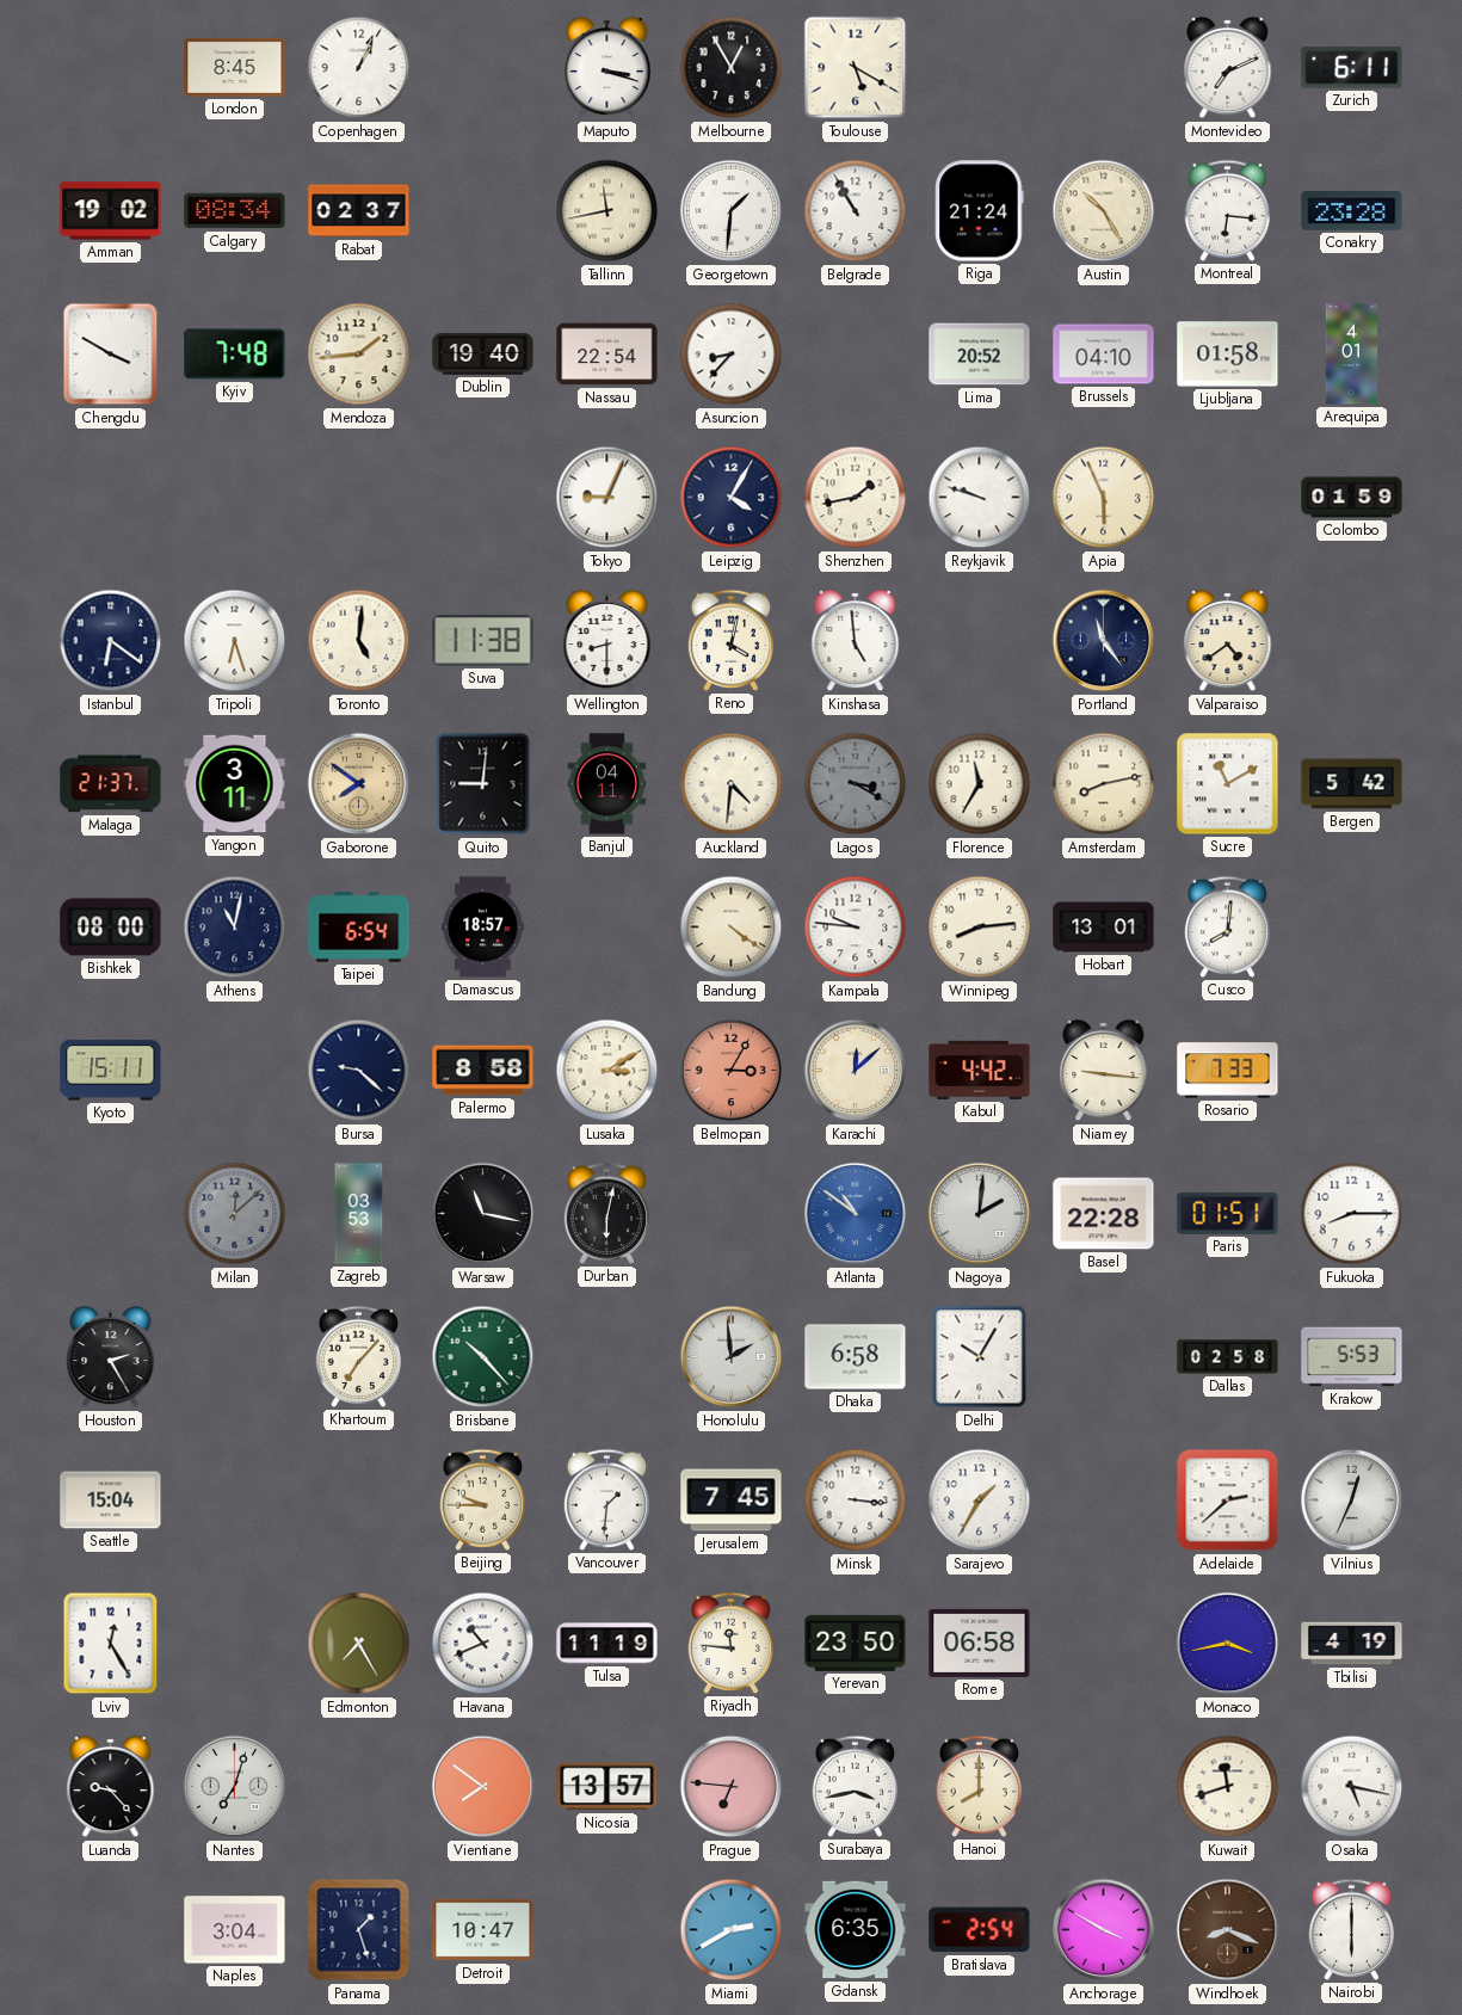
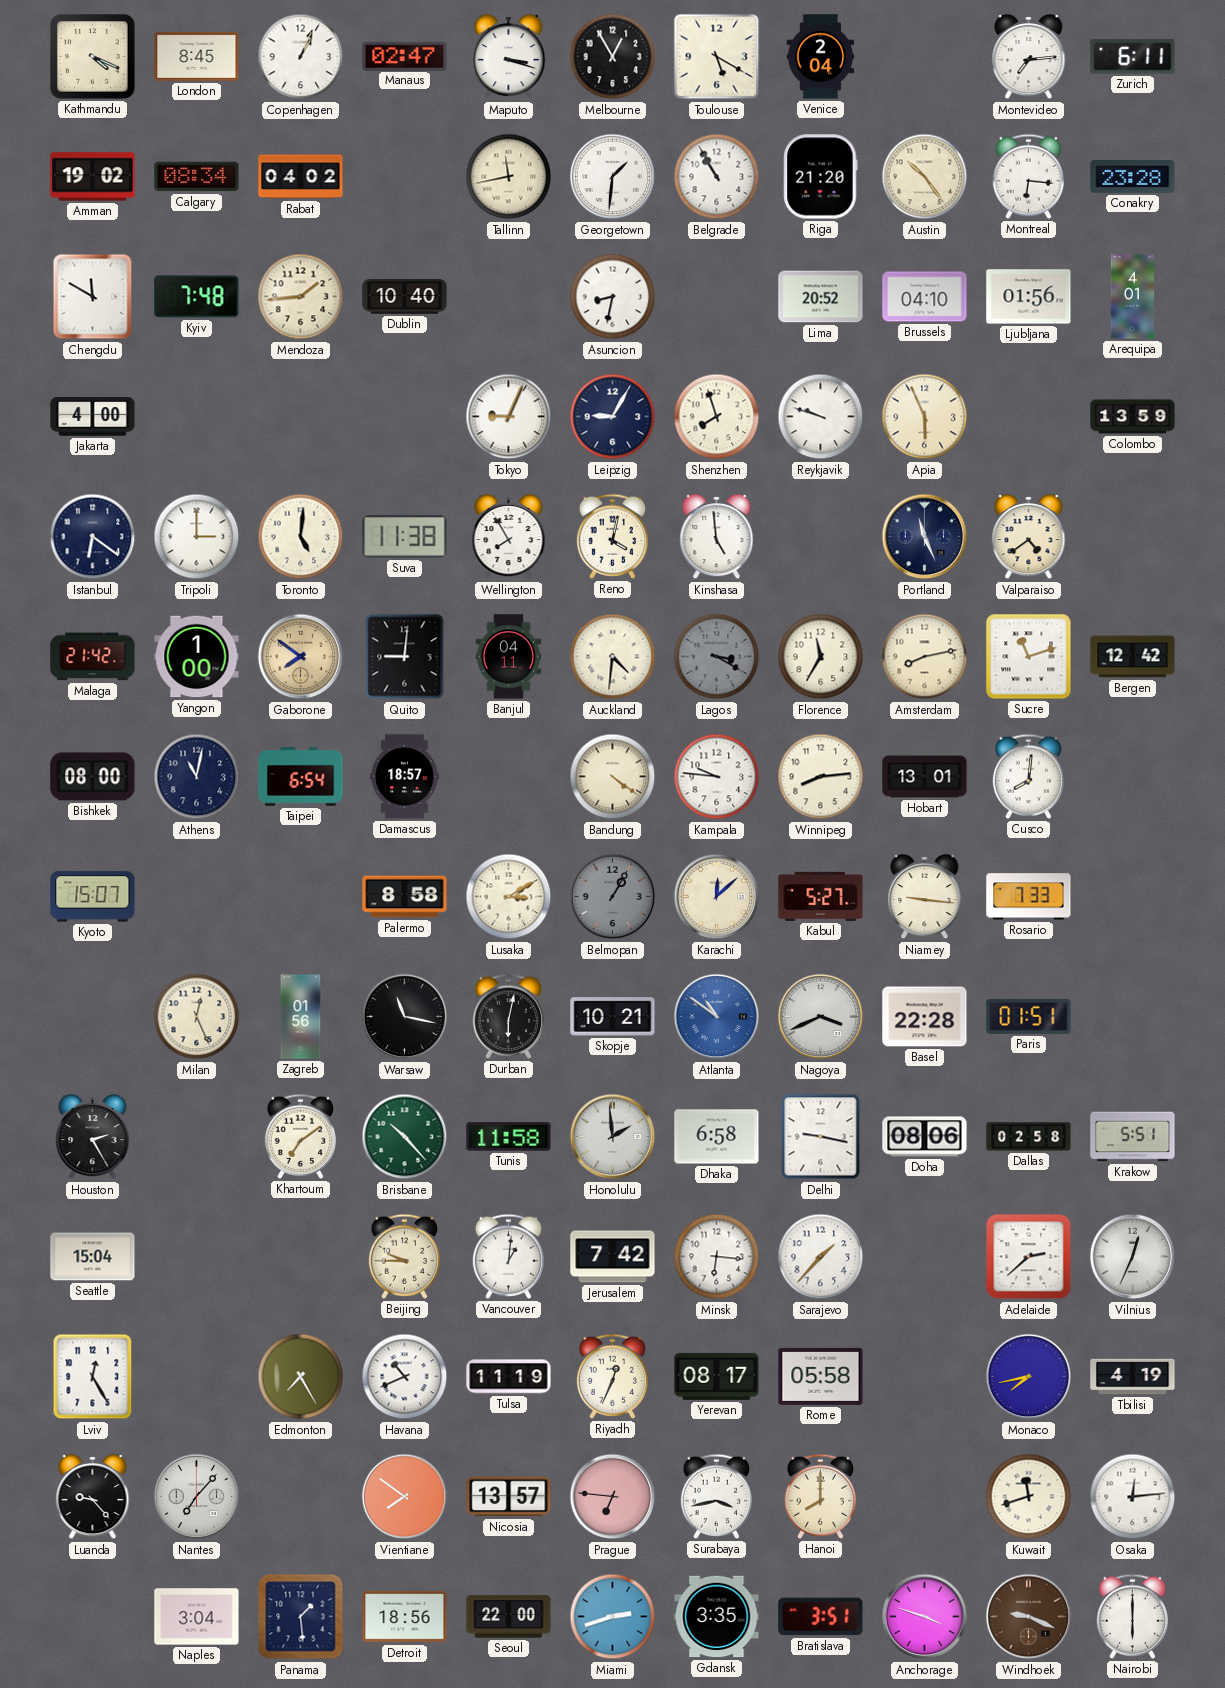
Kathmandu: none -> 4:19
Manaus: none -> 02:47
Venice: none -> 2:04
Montevideo: 7:11 -> 7:14
Rabat: 02:37 -> 04:02
Riga: 21:24 -> 21:20
Austin: 10:25 -> 10:24
Chengdu: 3:50 -> 11:50
Dublin: 19:40 -> 10:40
Nassau: 22:54 -> none
Asuncion: 8:37 -> 8:32
Ljubljana: 01:58 -> 01:56
Jakarta: none -> 4:00
Leipzig: 4:05 -> 9:05
Shenzhen: 1:43 -> 7:57
Colombo: 01:59 -> 13:59
Tripoli: 6:27 -> 3:00
Wellington: 8:30 -> 7:55
Portland: 11:24 -> 11:26
Malaga: 21:37 -> 21:42
Yangon: 3:11 -> 1:00
Sucre: 11:10 -> 11:12
Bergen: 5:42 -> 12:42
Kyoto: 15:11 -> 15:07
Bursa: 9:22 -> none
Belmopan: 3:05 -> 1:05
Belmopan dial: salmon -> grey
Kabul: 4:42 -> 5:27
Milan: 12:08 -> 12:26
Milan dial: grey -> cream
Zagreb: 03:53 -> 01:56
Skopje: none -> 10:21
Nagoya: 2:01 -> 3:41
Fukuoka: 8:15 -> none
Khartoum: 7:07 -> 7:09
Tunis: none -> 11:58
Delhi: 10:05 -> 9:17
Doha: none -> 08:06
Krakow: 5:53 -> 5:51
Vancouver: 1:31 -> 1:01
Jerusalem: 7:45 -> 7:42
Minsk: 3:16 -> 6:16
Sarajevo: 1:35 -> 1:37
Riyadh: 11:46 -> 12:34
Yerevan: 23:50 -> 08:17
Rome: 06:58 -> 05:58
Monaco: 3:43 -> 7:43
Nantes: 7:03 -> 7:07
Osaka: 5:17 -> 12:14
Panama: 1:27 -> 1:29
Detroit: 10:47 -> 18:56
Seoul: none -> 22:00
Miami: 2:40 -> 2:42
Gdansk: 6:35 -> 3:35
Bratislava: 2:54 -> 3:51
Anchorage: 3:50 -> 3:48
Windhoek: 8:19 -> 9:19
